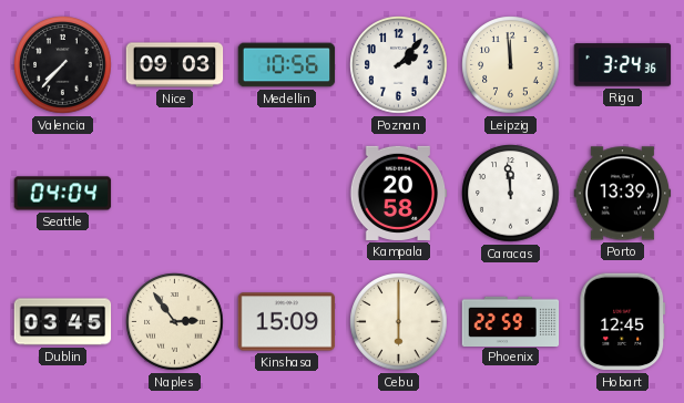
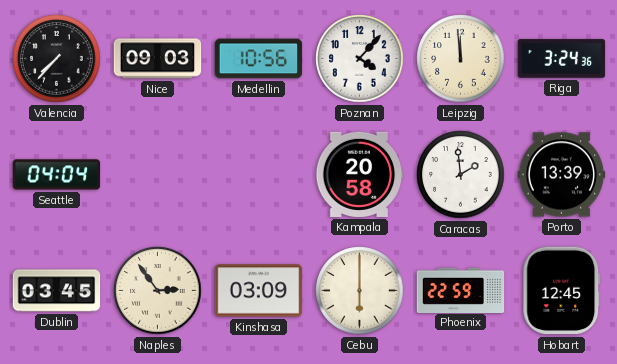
Poznan: 2:07 -> 4:07
Caracas: 11:59 -> 1:59
Kinshasa: 15:09 -> 03:09
